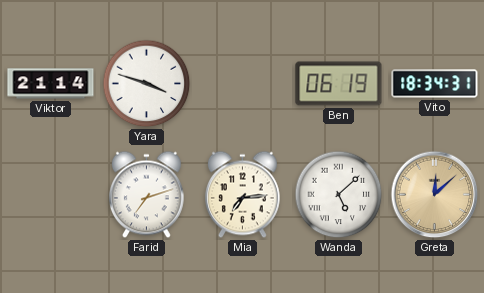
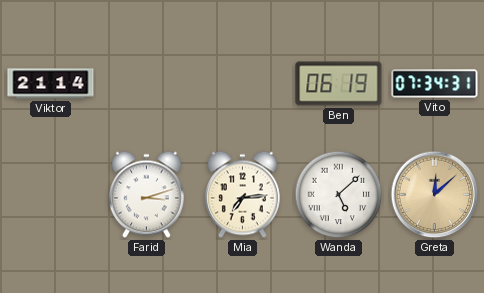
Yara: 3:48 -> none
Vito: 18:34 -> 07:34
Farid: 7:12 -> 3:12
